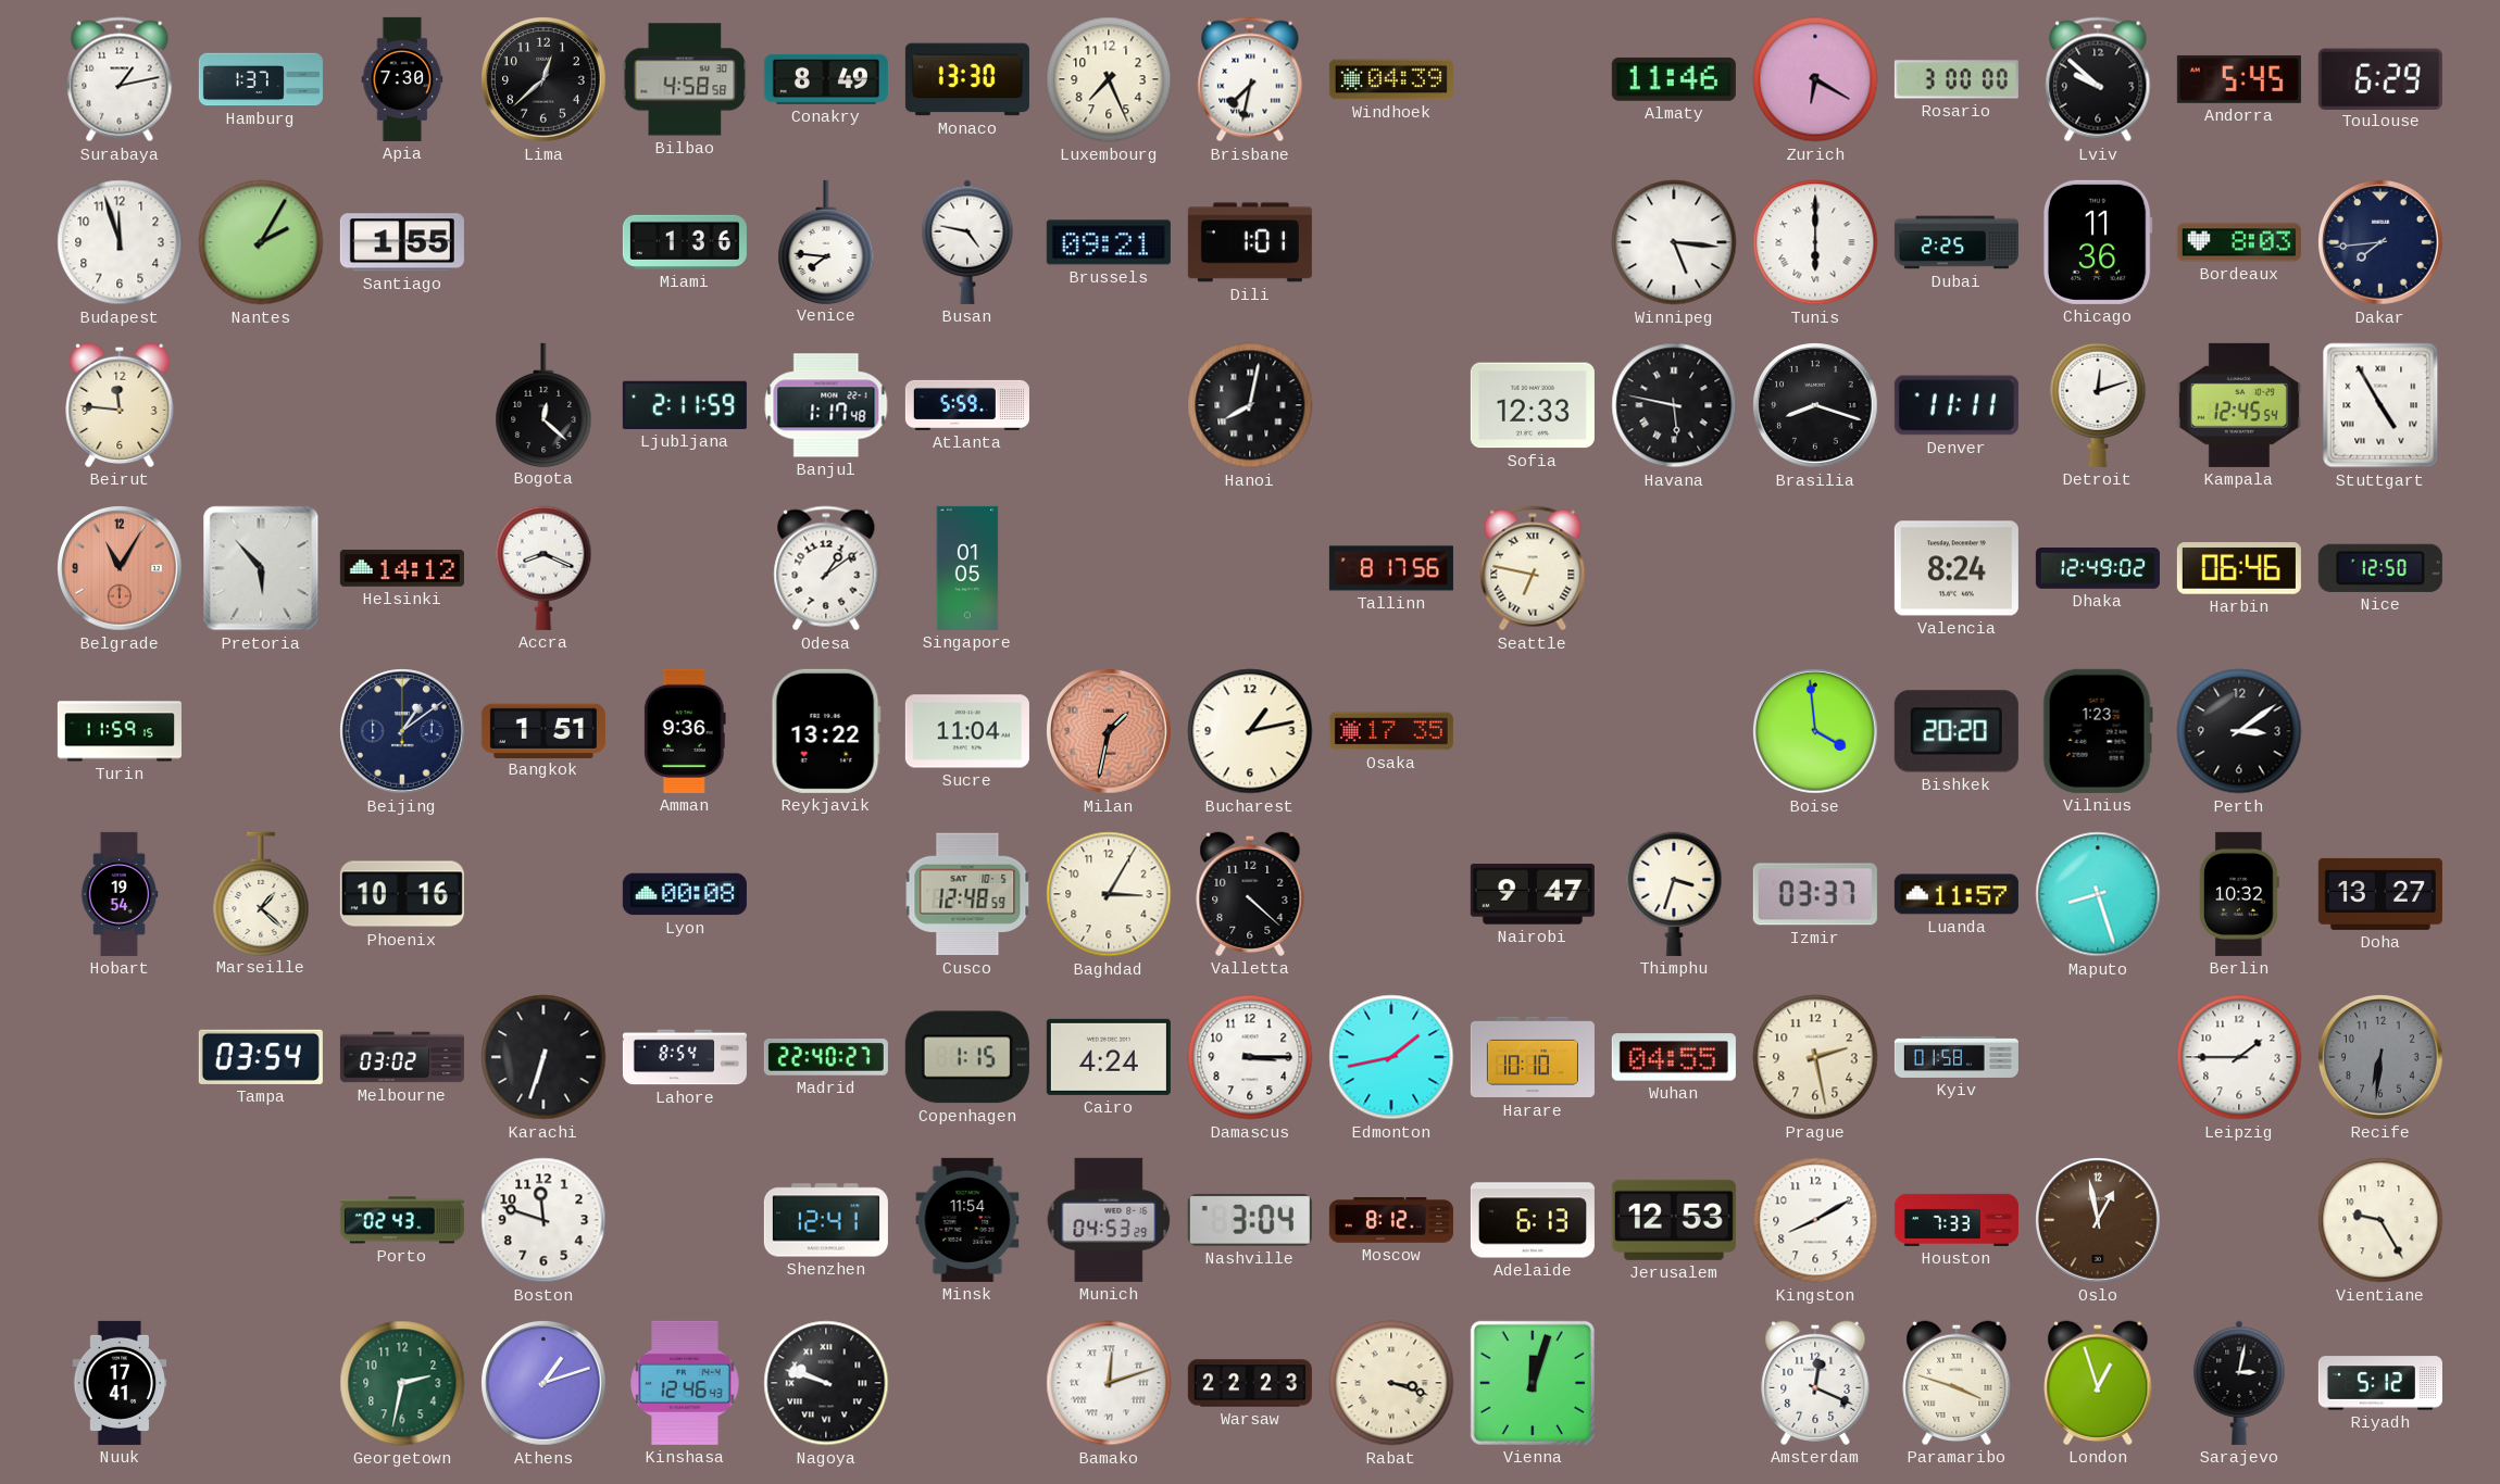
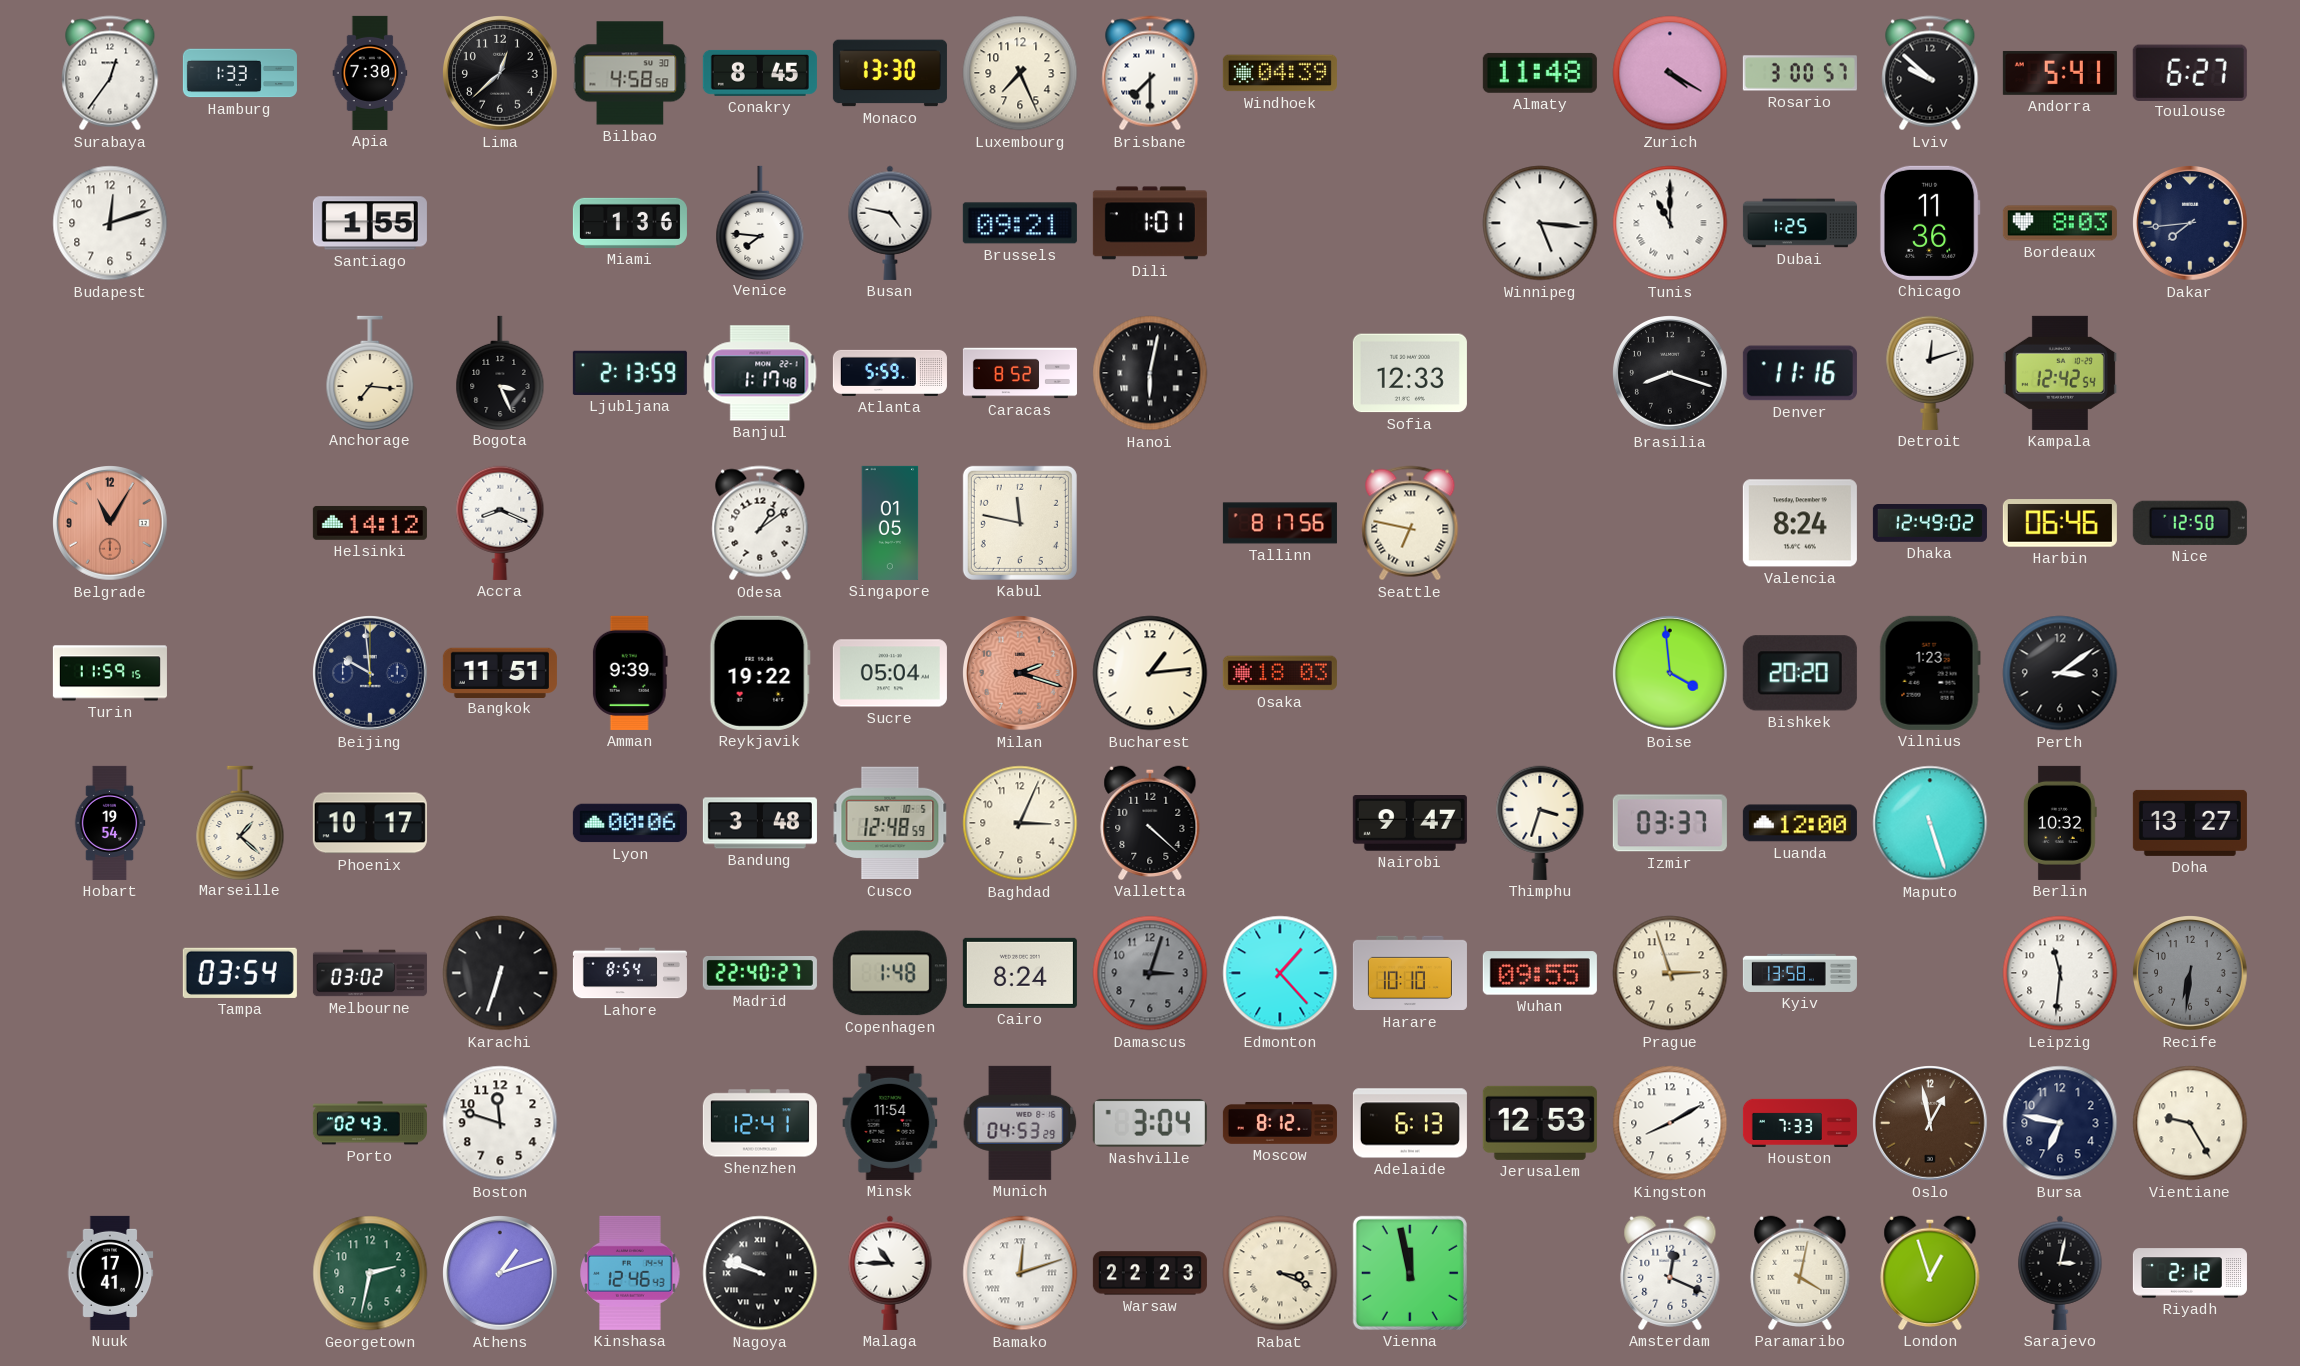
Surabaya: 1:13 -> 12:36
Hamburg: 1:37 -> 1:33
Conakry: 8:49 -> 8:45
Brisbane: 7:32 -> 7:30
Almaty: 11:46 -> 11:48
Zurich: 6:20 -> 4:20
Rosario: 3:00:00 -> 3:00:57
Andorra: 5:45 -> 5:41
Toulouse: 6:29 -> 6:27
Budapest: 11:57 -> 12:12
Nantes: 2:05 -> none
Tunis: 6:00 -> 11:00
Dubai: 2:25 -> 1:25
Beirut: 11:46 -> none
Anchorage: none -> 7:16
Bogota: 12:22 -> 3:26
Ljubljana: 2:11 -> 2:13
Caracas: none -> 8:52
Hanoi: 8:02 -> 6:02
Havana: 5:47 -> none
Denver: 11:11 -> 11:16
Kampala: 12:45 -> 12:42
Stuttgart: 4:55 -> none
Pretoria: 5:53 -> none
Kabul: none -> 11:47
Beijing: 1:09 -> 9:59
Bangkok: 1:51 -> 11:51
Amman: 9:36 -> 9:39
Reykjavik: 13:22 -> 19:22
Sucre: 11:04 -> 05:04
Milan: 1:32 -> 2:18
Bucharest: 1:13 -> 1:14
Osaka: 17:35 -> 18:03
Phoenix: 10:16 -> 10:17
Lyon: 00:08 -> 00:06
Bandung: none -> 3:48
Baghdad: 3:05 -> 3:04
Luanda: 11:57 -> 12:00
Maputo: 8:27 -> 5:27
Copenhagen: 1:15 -> 1:48
Cairo: 4:24 -> 8:24
Damascus: 3:15 -> 3:03
Damascus dial: white -> grey
Edmonton: 1:43 -> 1:23
Wuhan: 04:55 -> 09:55
Prague: 2:28 -> 2:57
Kyiv: 01:58 -> 13:58
Leipzig: 1:45 -> 11:31
Bursa: none -> 6:47
Malaga: none -> 10:45
Rabat: 3:18 -> 3:19
Vienna: 12:03 -> 11:58
Paramaribo: 3:48 -> 4:02
Riyadh: 5:12 -> 2:12
